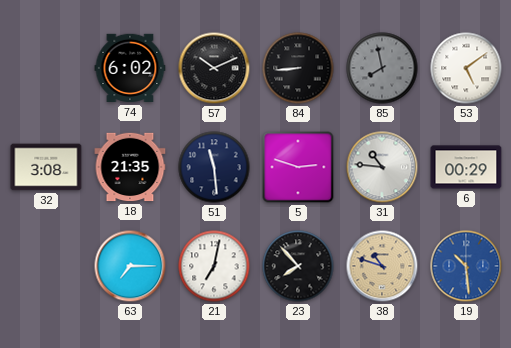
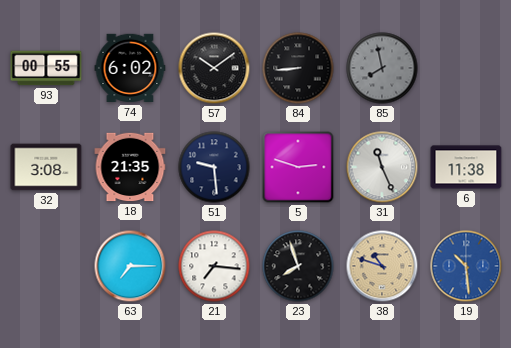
93: none -> 00:55
57: 10:11 -> 10:09
53: 5:09 -> none
51: 11:29 -> 9:29
31: 10:46 -> 11:26
6: 00:29 -> 11:38
21: 7:02 -> 7:16
23: 7:53 -> 7:57
